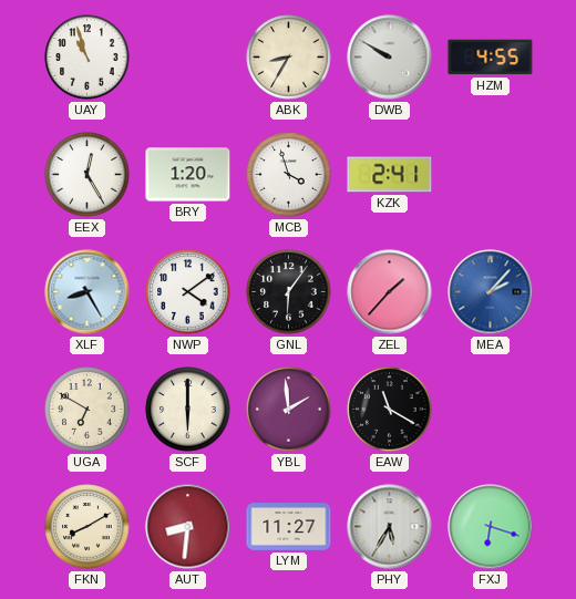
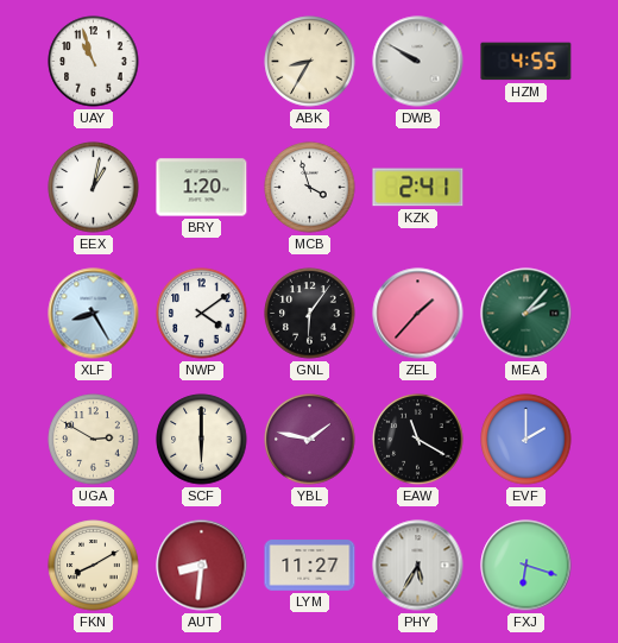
EEX: 12:25 -> 1:02
MEA dial: blue -> green
UGA: 6:50 -> 2:50
YBL: 1:59 -> 1:47
EVF: none -> 2:00
